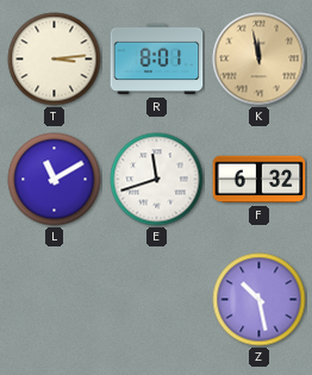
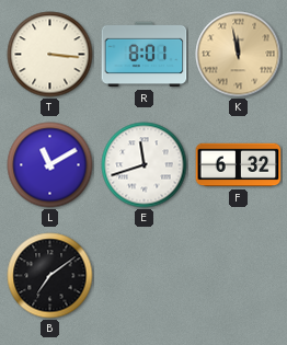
T: 3:14 -> 3:16
B: none -> 7:09
Z: 10:28 -> none
